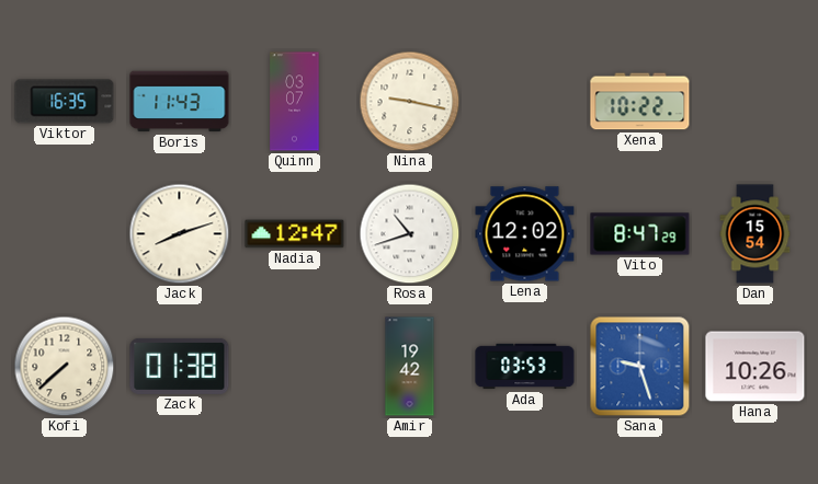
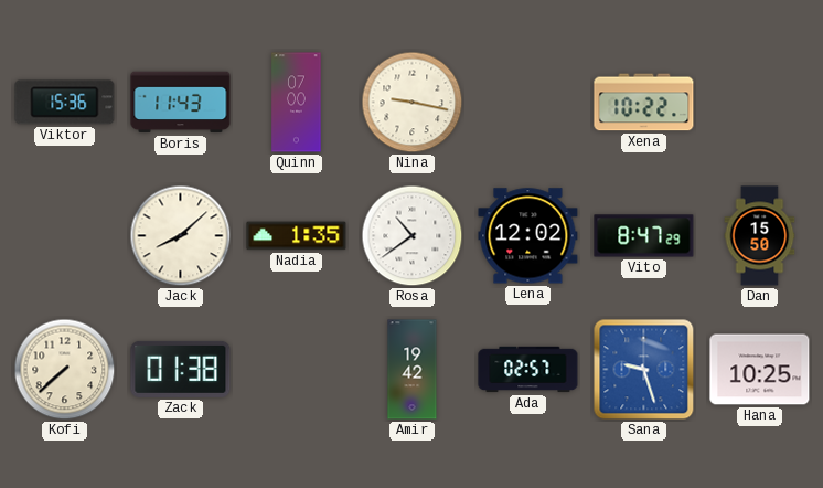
Viktor: 16:35 -> 15:36
Quinn: 03:07 -> 07:00
Jack: 8:12 -> 8:08
Nadia: 12:47 -> 1:35
Rosa: 10:42 -> 10:39
Dan: 15:54 -> 15:50
Ada: 03:53 -> 02:57
Hana: 10:26 -> 10:25
